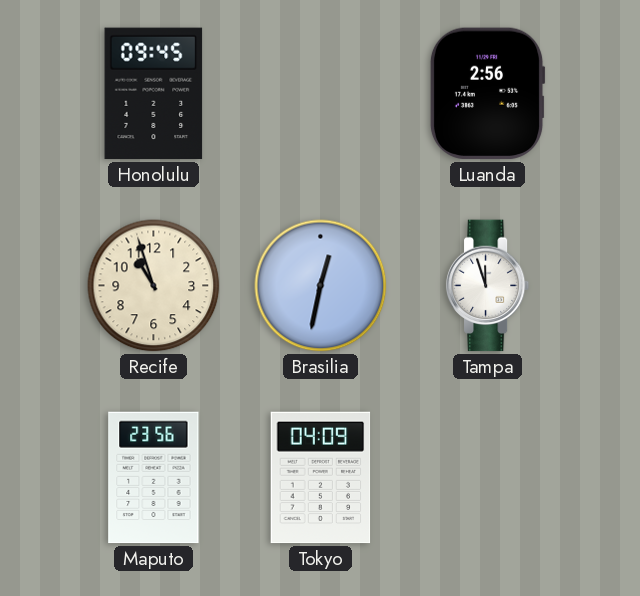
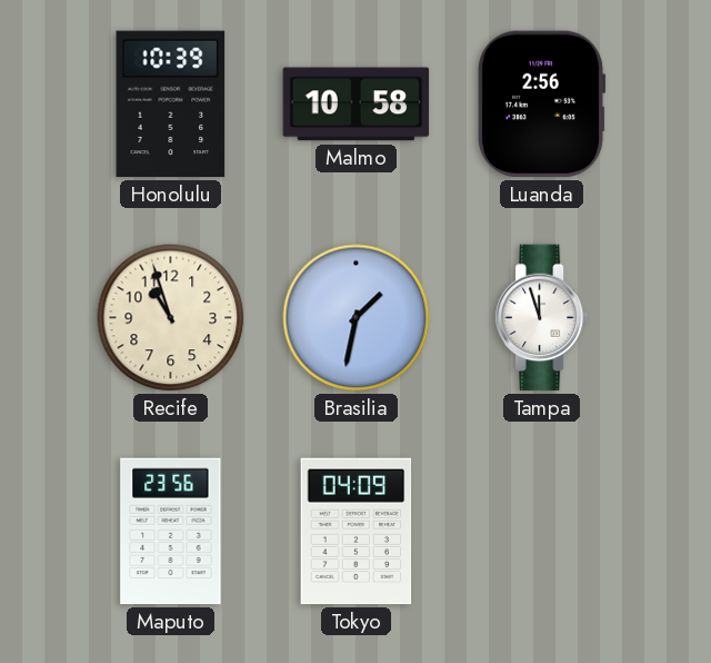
Honolulu: 09:45 -> 10:39
Malmo: none -> 10:58
Brasilia: 12:32 -> 1:32
